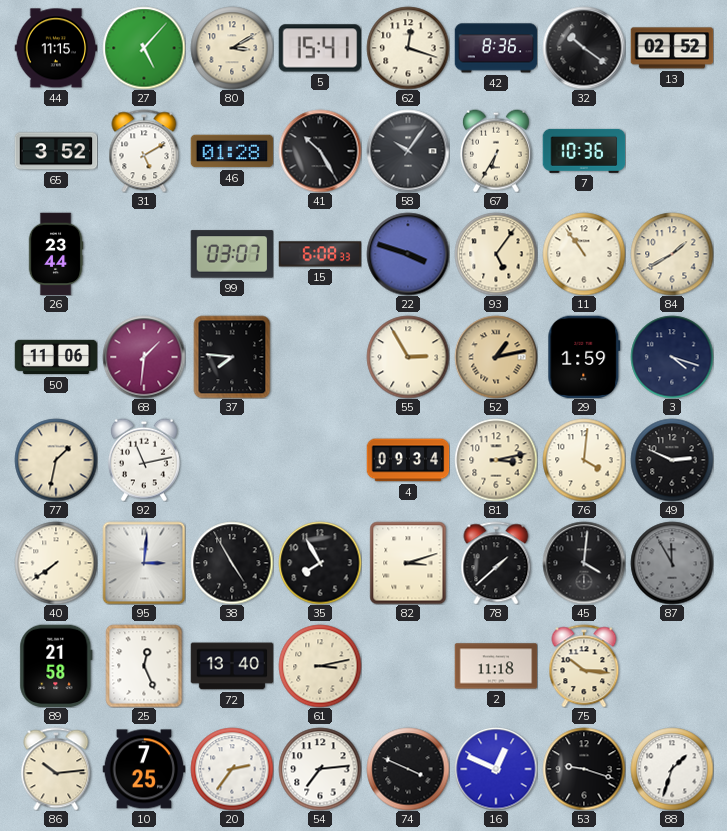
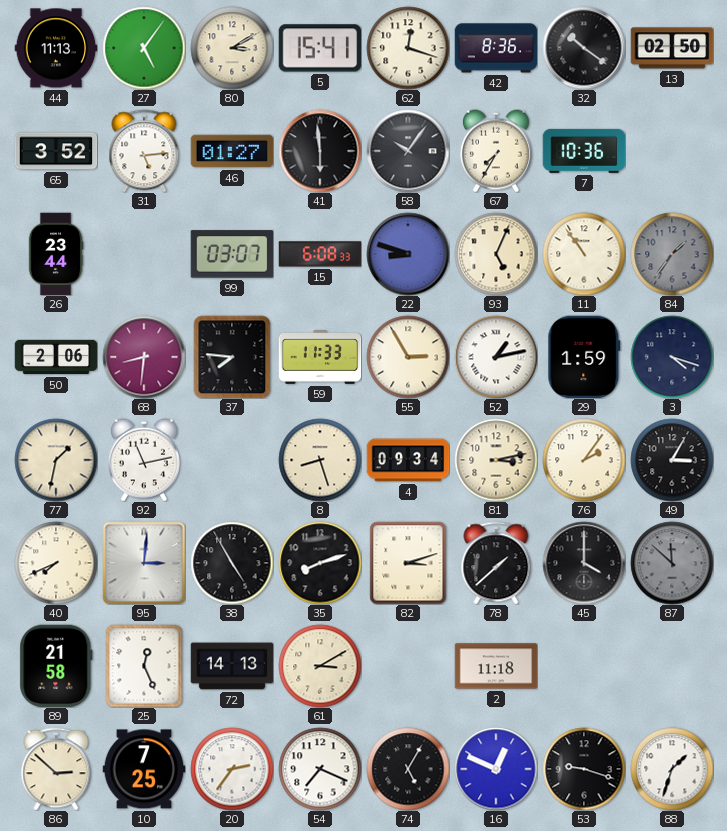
44: 11:15 -> 11:13
27: 5:07 -> 5:06
13: 02:52 -> 02:50
31: 5:10 -> 5:14
46: 01:28 -> 01:27
41: 10:25 -> 5:59
67: 6:35 -> 7:35
22: 3:48 -> 8:48
93: 5:06 -> 5:04
84: 1:40 -> 1:36
84 dial: cream -> grey
50: 11:06 -> 2:06
68: 1:31 -> 8:31
59: none -> 11:33
52 dial: champagne -> white
8: none -> 8:27
76: 4:01 -> 2:06
49: 2:49 -> 3:05
40: 7:39 -> 7:41
35: 7:55 -> 8:12
45: 4:01 -> 4:00
87: 11:55 -> 11:52
72: 13:40 -> 14:13
61: 3:13 -> 3:10
75: 10:16 -> none
86: 10:14 -> 2:52
54: 7:14 -> 7:19
74: 3:49 -> 5:05
